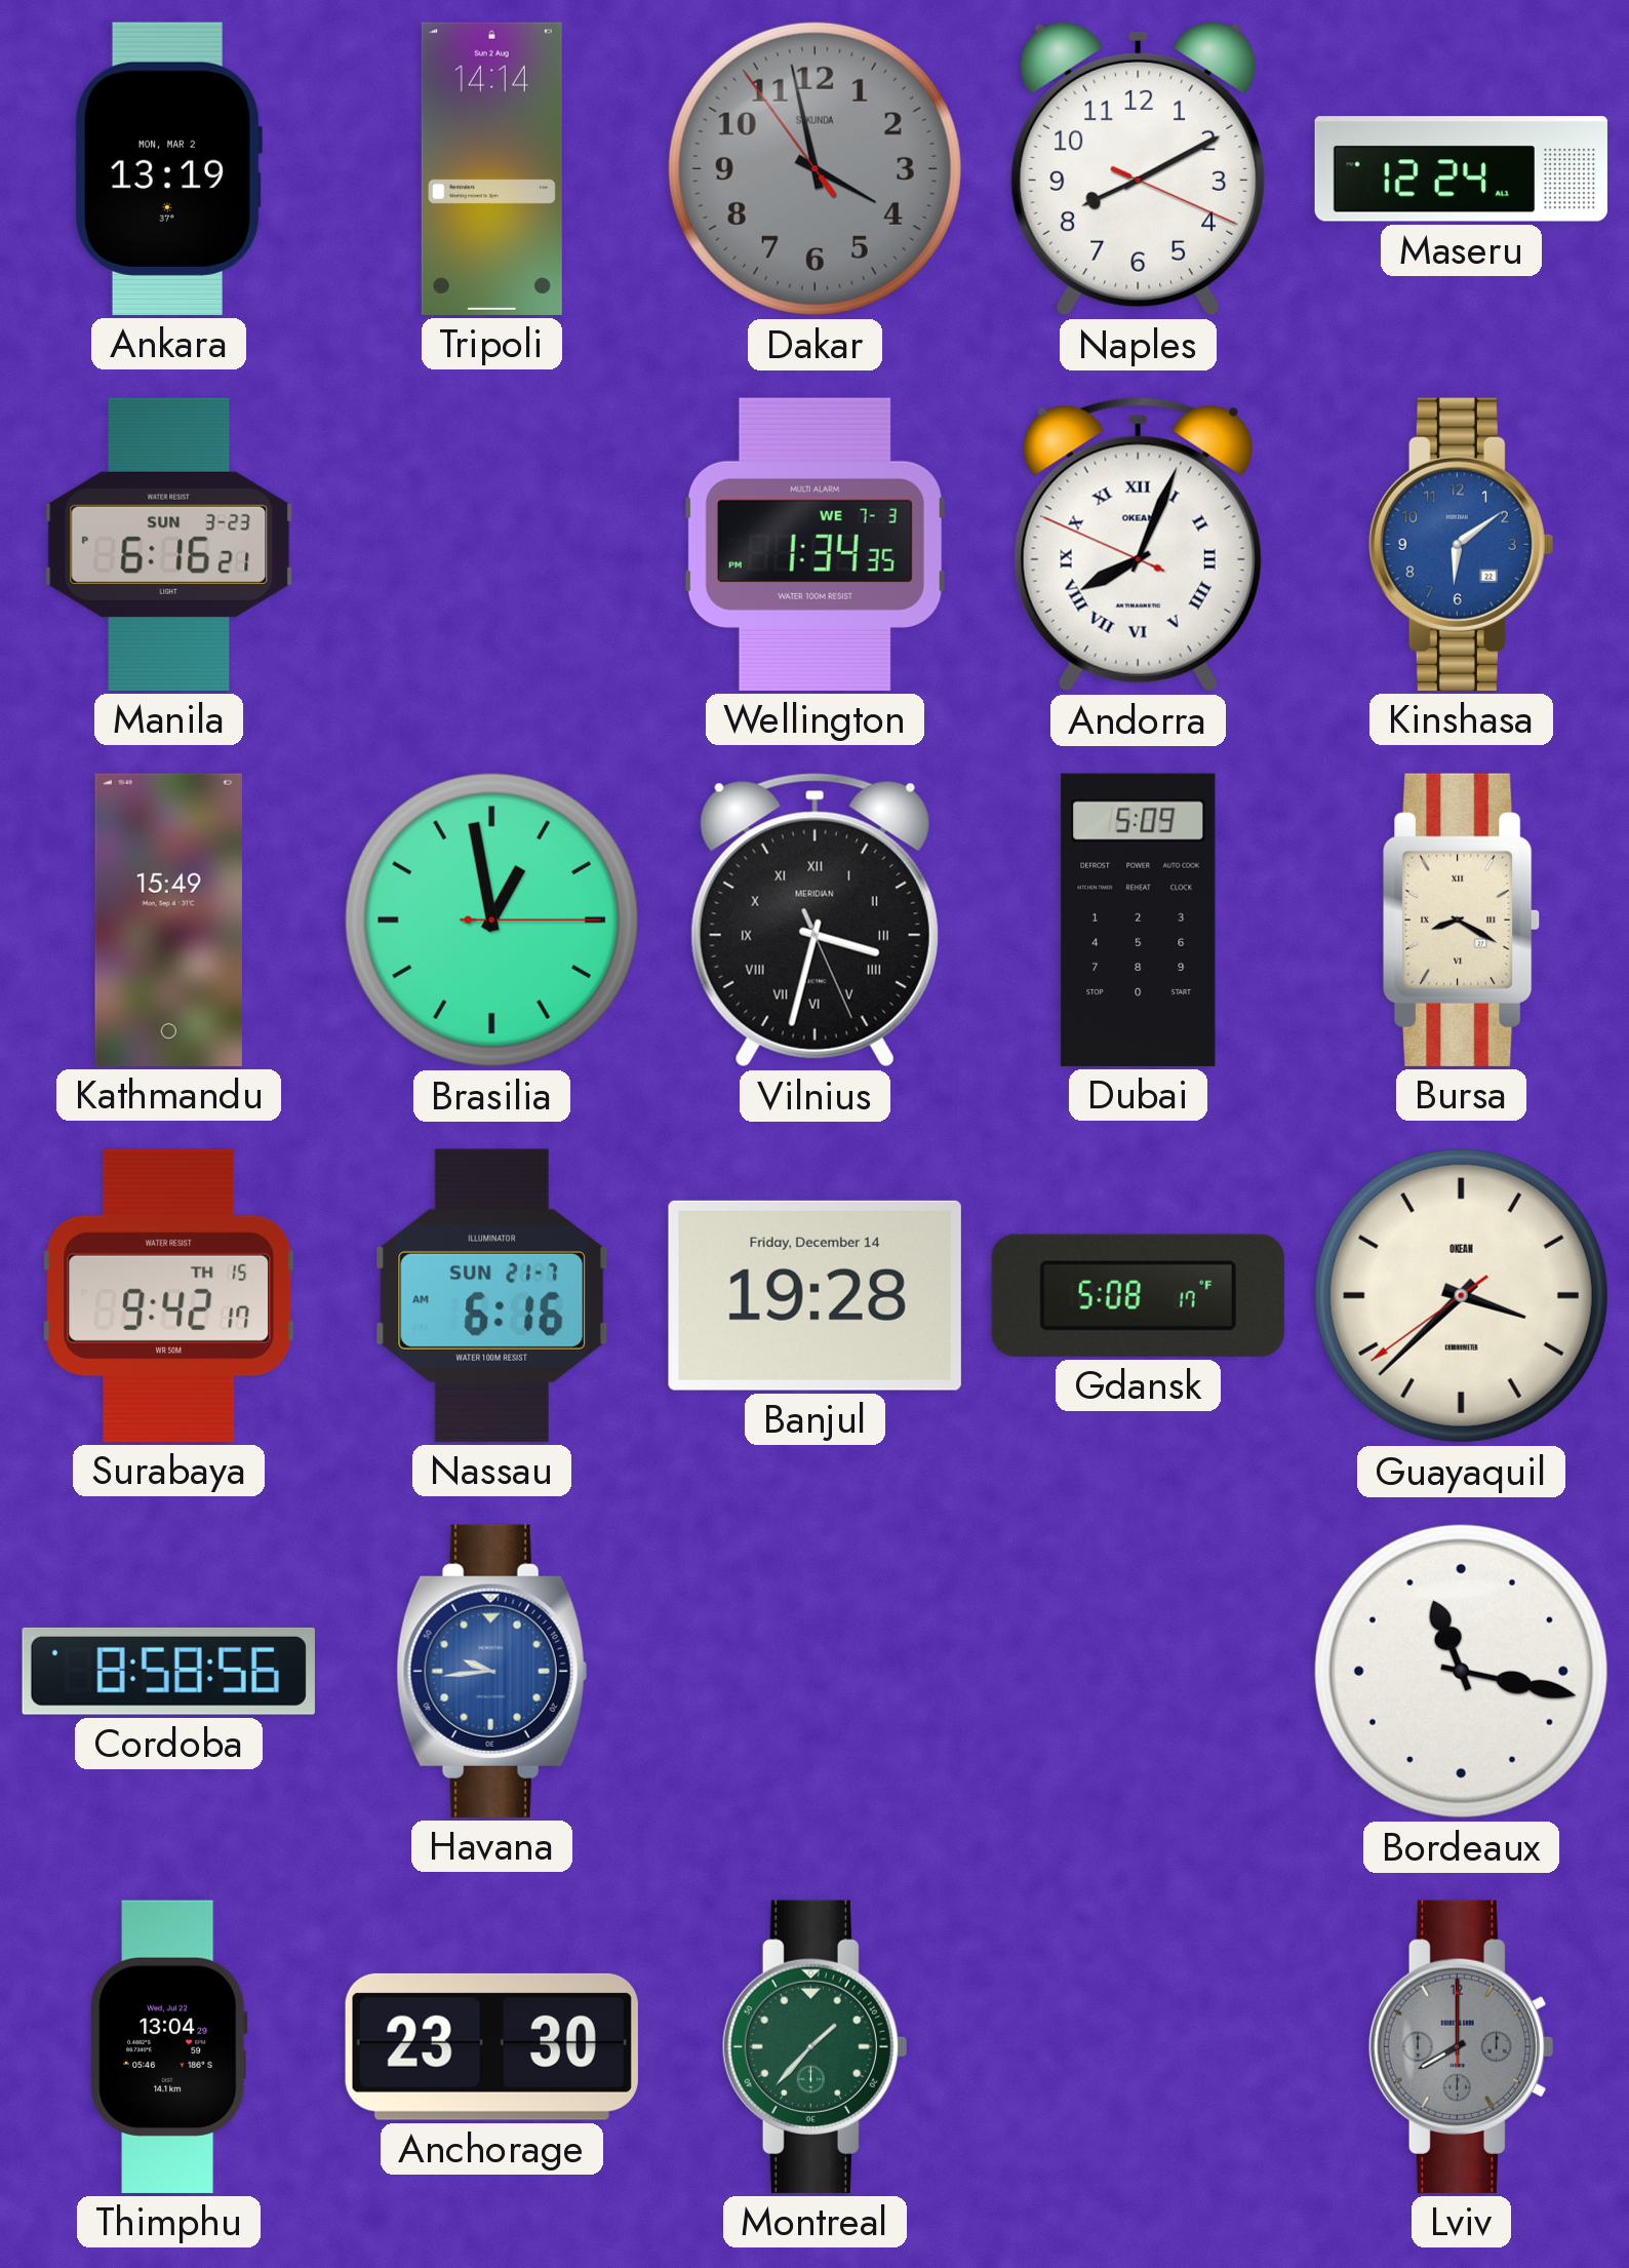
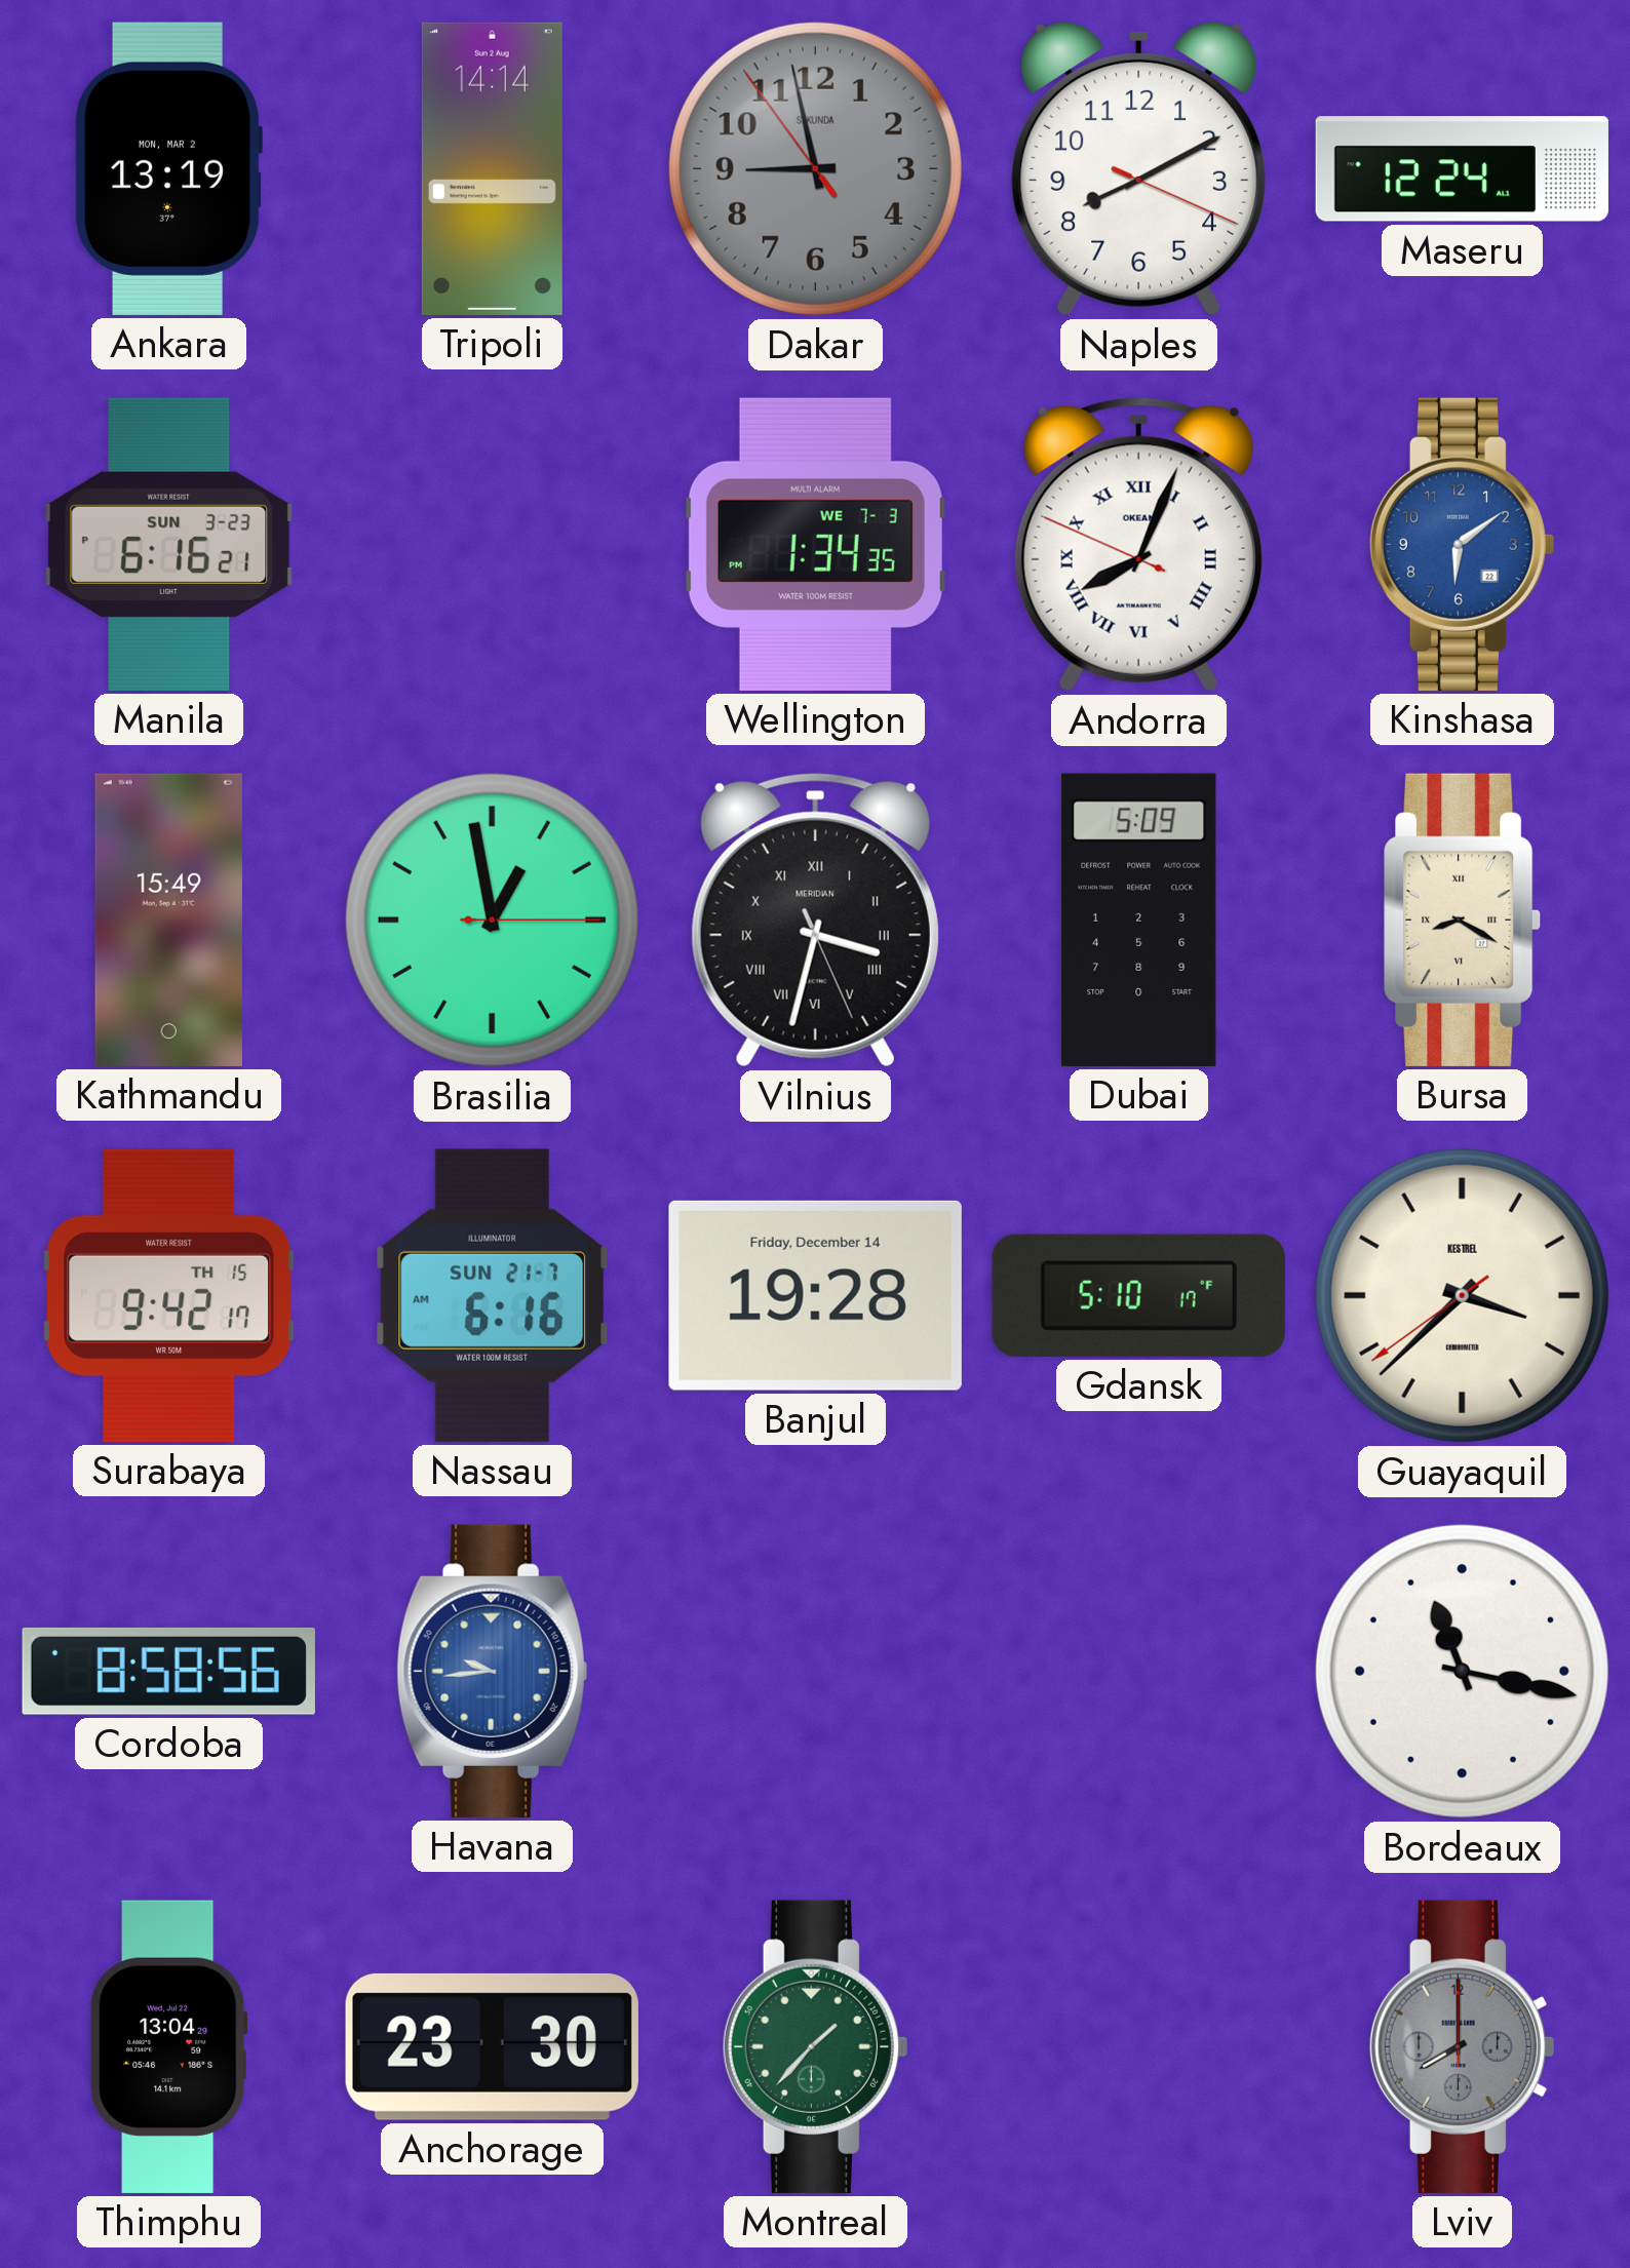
Dakar: 3:57 -> 8:57
Gdansk: 5:08 -> 5:10
Guayaquil brand: OKEAN -> KESTREL
